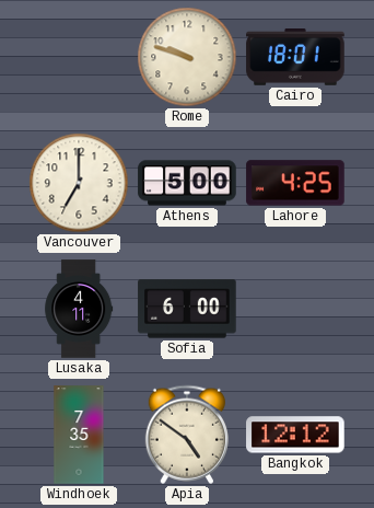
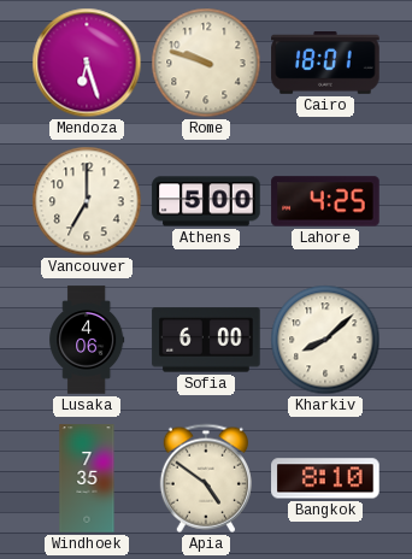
Mendoza: none -> 6:27
Lusaka: 4:11 -> 4:06
Kharkiv: none -> 8:08
Bangkok: 12:12 -> 8:10
